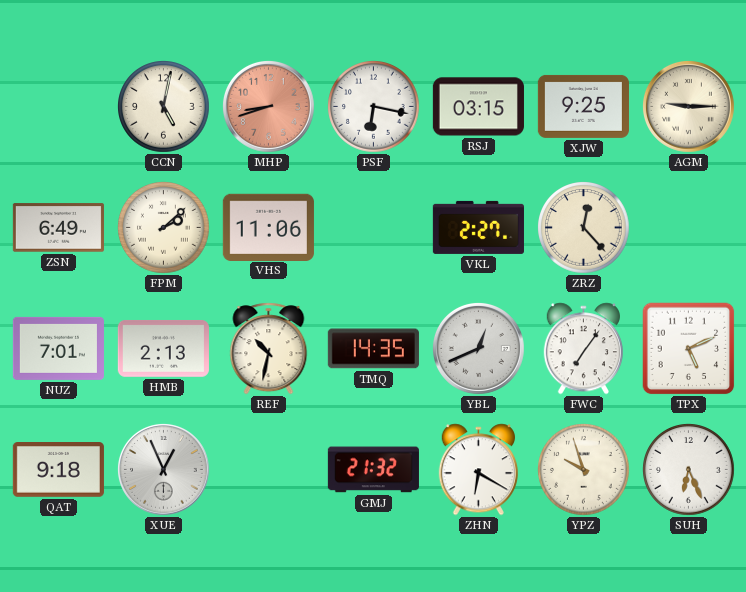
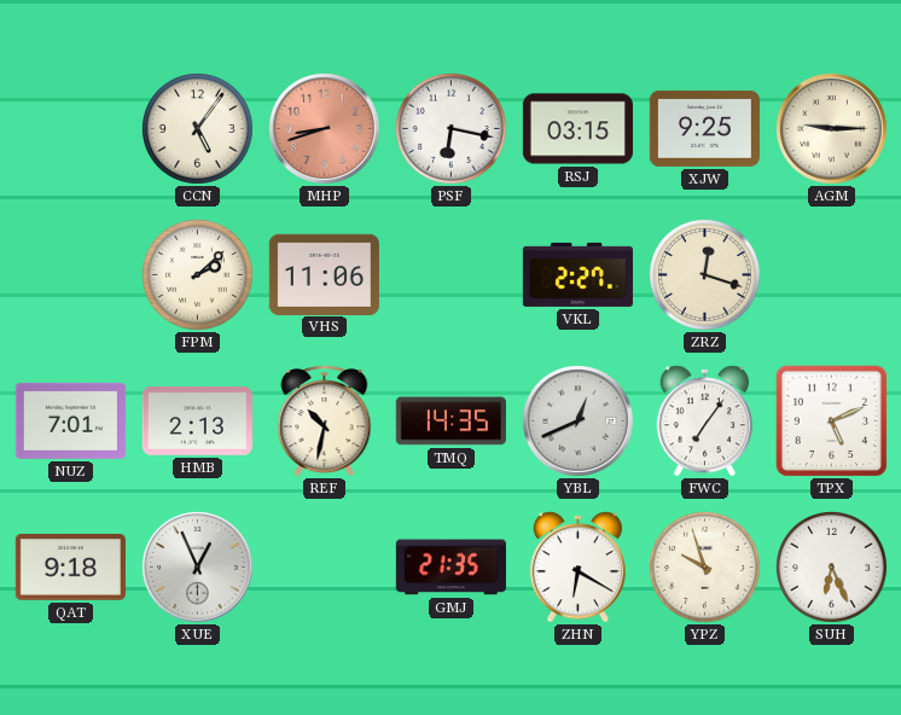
CCN: 5:02 -> 5:06
ZSN: 6:49 -> none
ZRZ: 12:23 -> 12:18
GMJ: 21:32 -> 21:35
